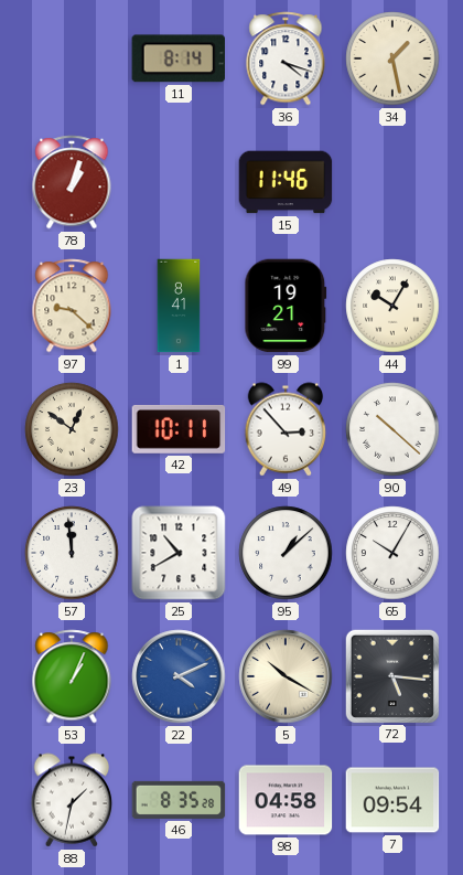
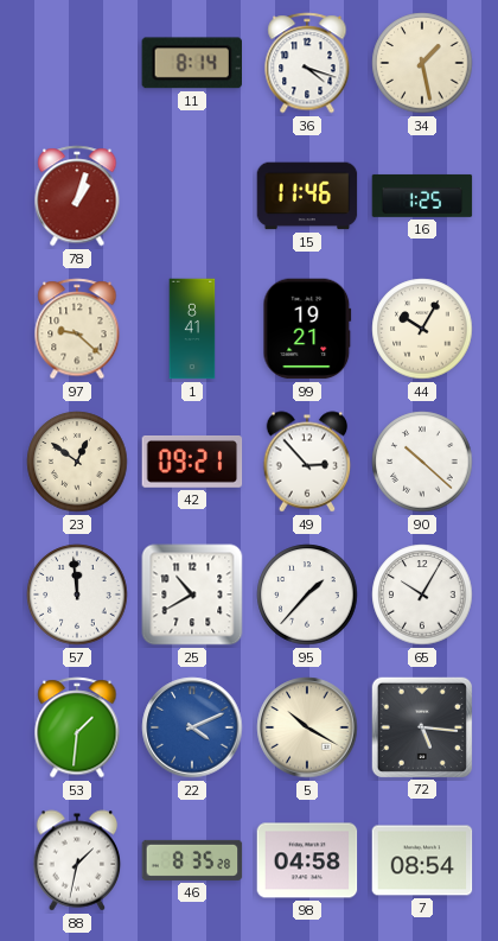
16: none -> 1:25
42: 10:11 -> 09:21
95: 1:08 -> 1:37
53: 1:04 -> 1:31
7: 09:54 -> 08:54
